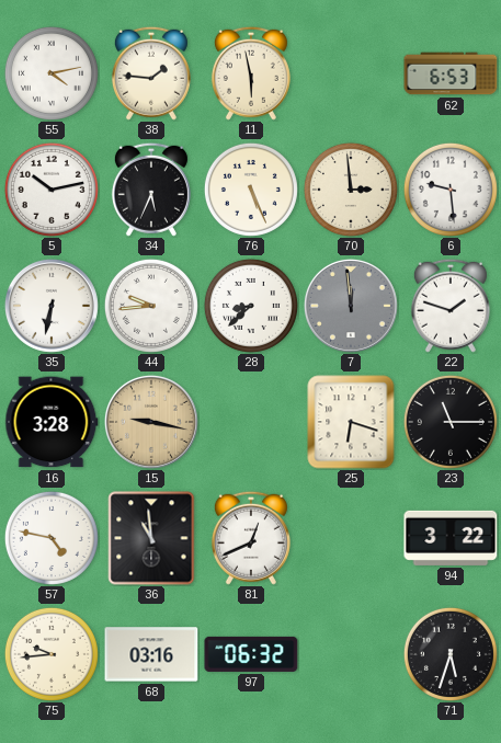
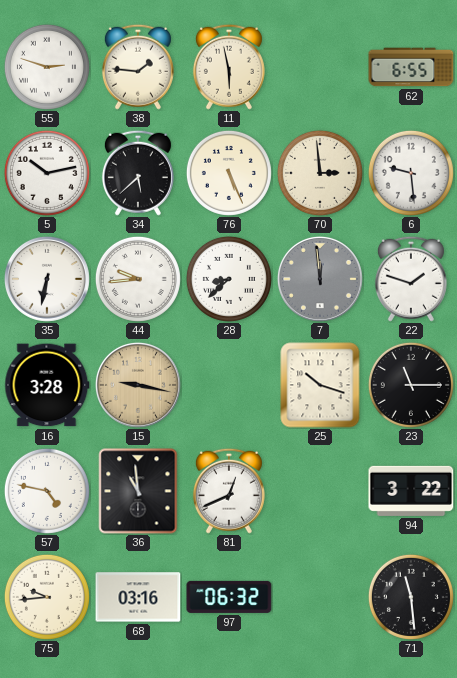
55: 4:13 -> 2:48
62: 6:53 -> 6:55
34: 5:34 -> 5:38
25: 6:18 -> 10:18
71: 5:33 -> 11:29
